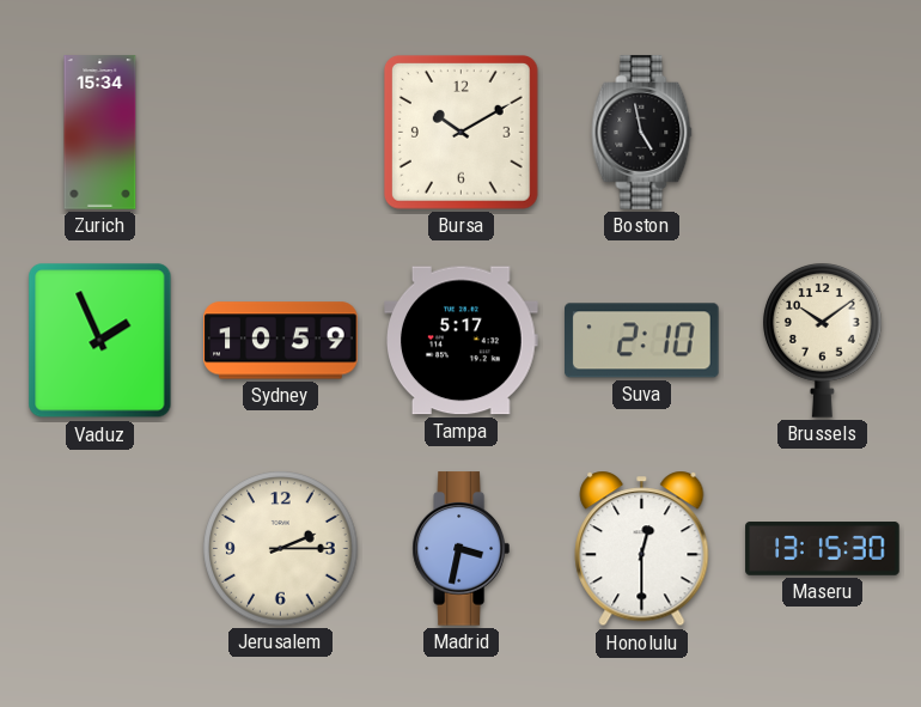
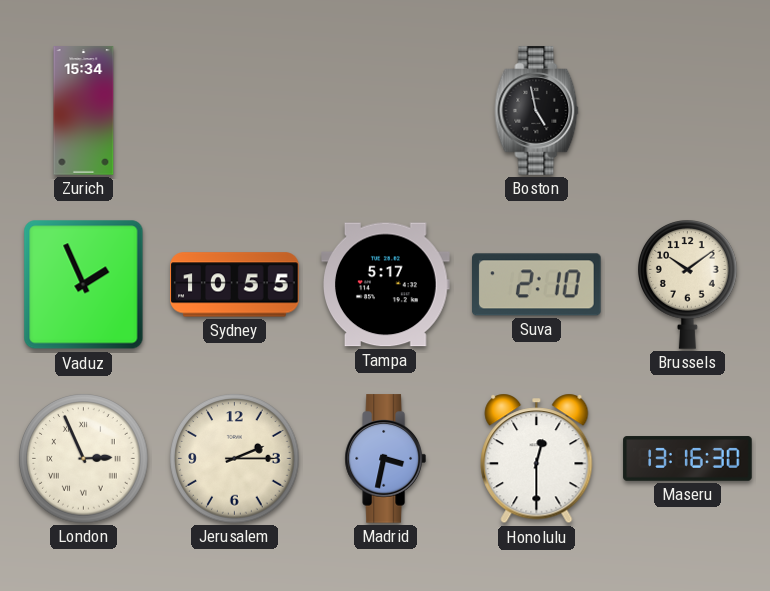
Bursa: 10:10 -> none
Sydney: 10:59 -> 10:55
London: none -> 2:56
Maseru: 13:15 -> 13:16
